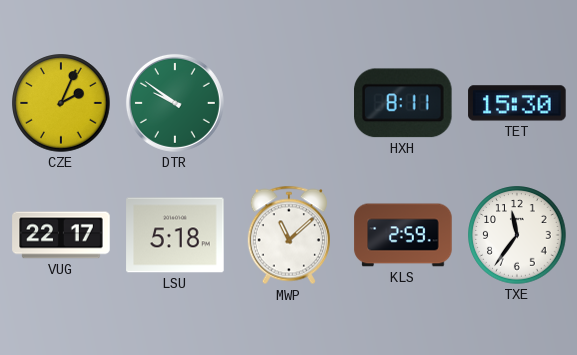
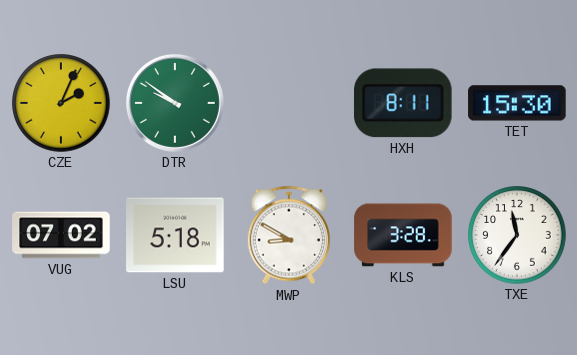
VUG: 22:17 -> 07:02
MWP: 11:08 -> 8:50
KLS: 2:59 -> 3:28
